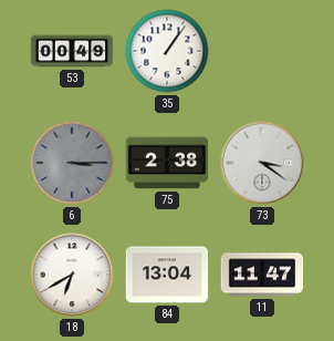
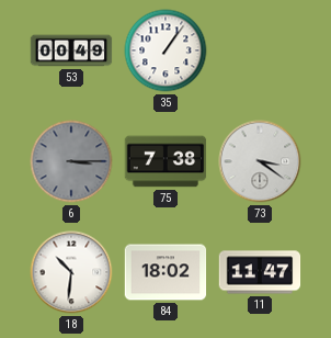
75: 2:38 -> 7:38
18: 6:40 -> 10:31
84: 13:04 -> 18:02
